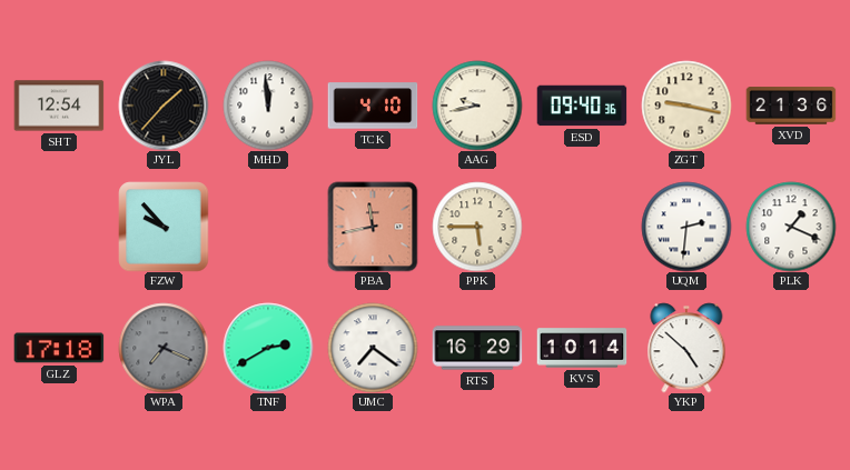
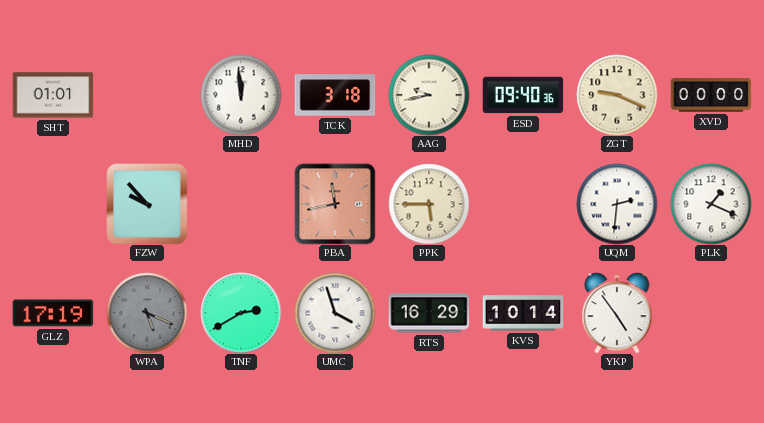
SHT: 12:54 -> 01:01
JYL: 1:37 -> none
TCK: 4:10 -> 3:18
ZGT: 9:17 -> 9:19
XVD: 21:36 -> 00:00
GLZ: 17:18 -> 17:19
WPA: 7:19 -> 5:19
UMC: 7:21 -> 3:57
YKP: 4:52 -> 4:54
